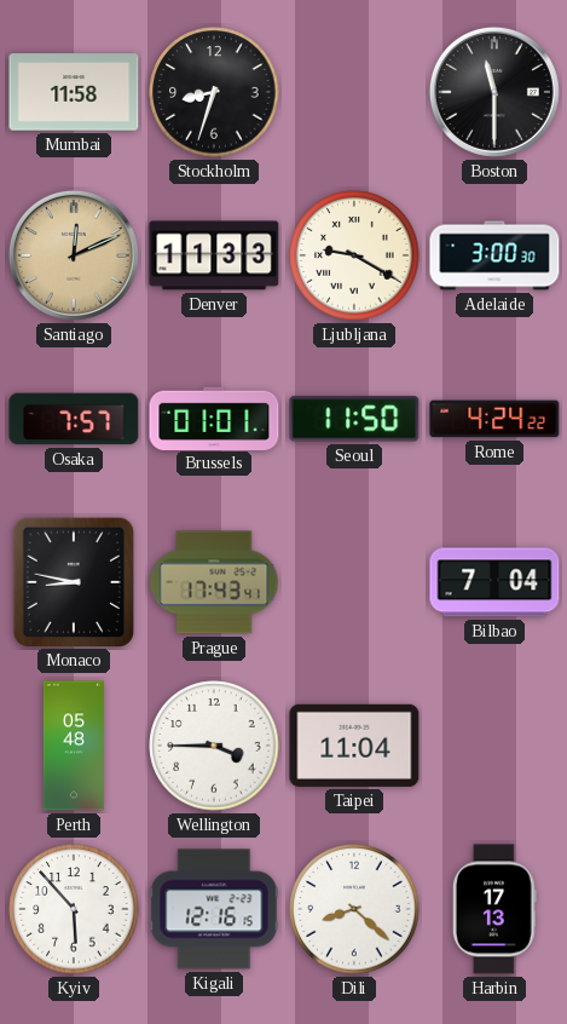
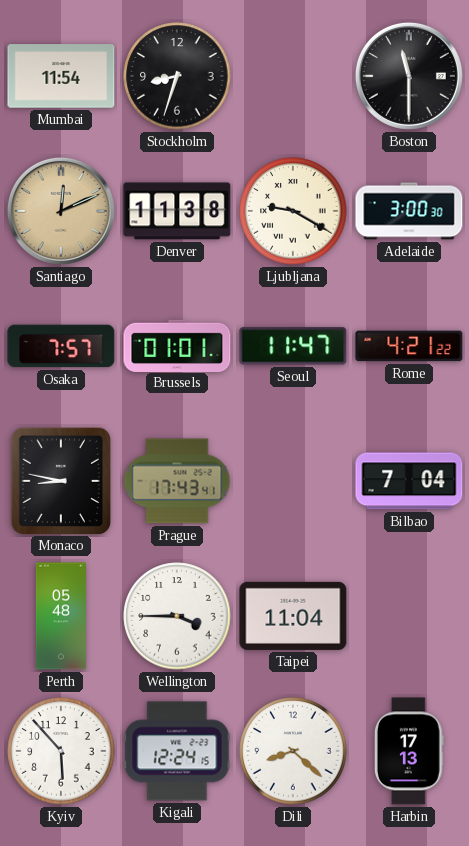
Mumbai: 11:58 -> 11:54
Denver: 11:33 -> 11:38
Seoul: 11:50 -> 11:47
Rome: 4:24 -> 4:21
Kigali: 12:16 -> 12:24
